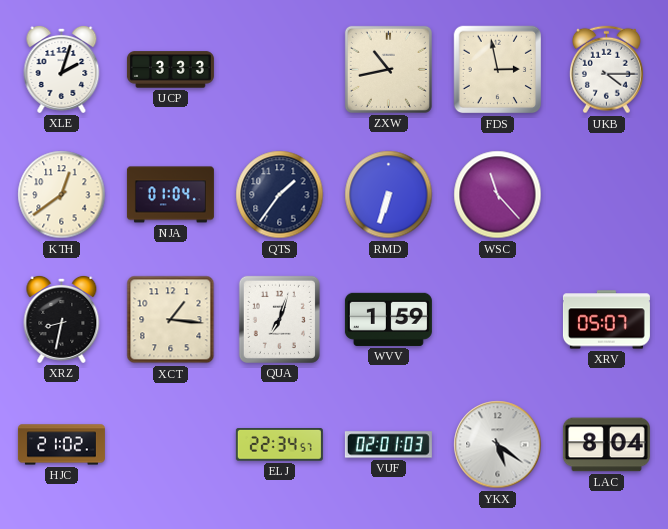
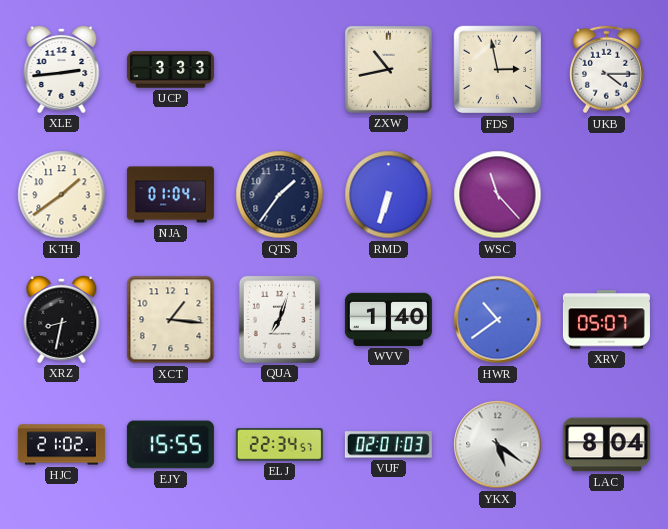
XLE: 2:03 -> 2:44
KTH: 12:39 -> 1:39
WVV: 1:59 -> 1:40
HWR: none -> 10:39
EJY: none -> 15:55
